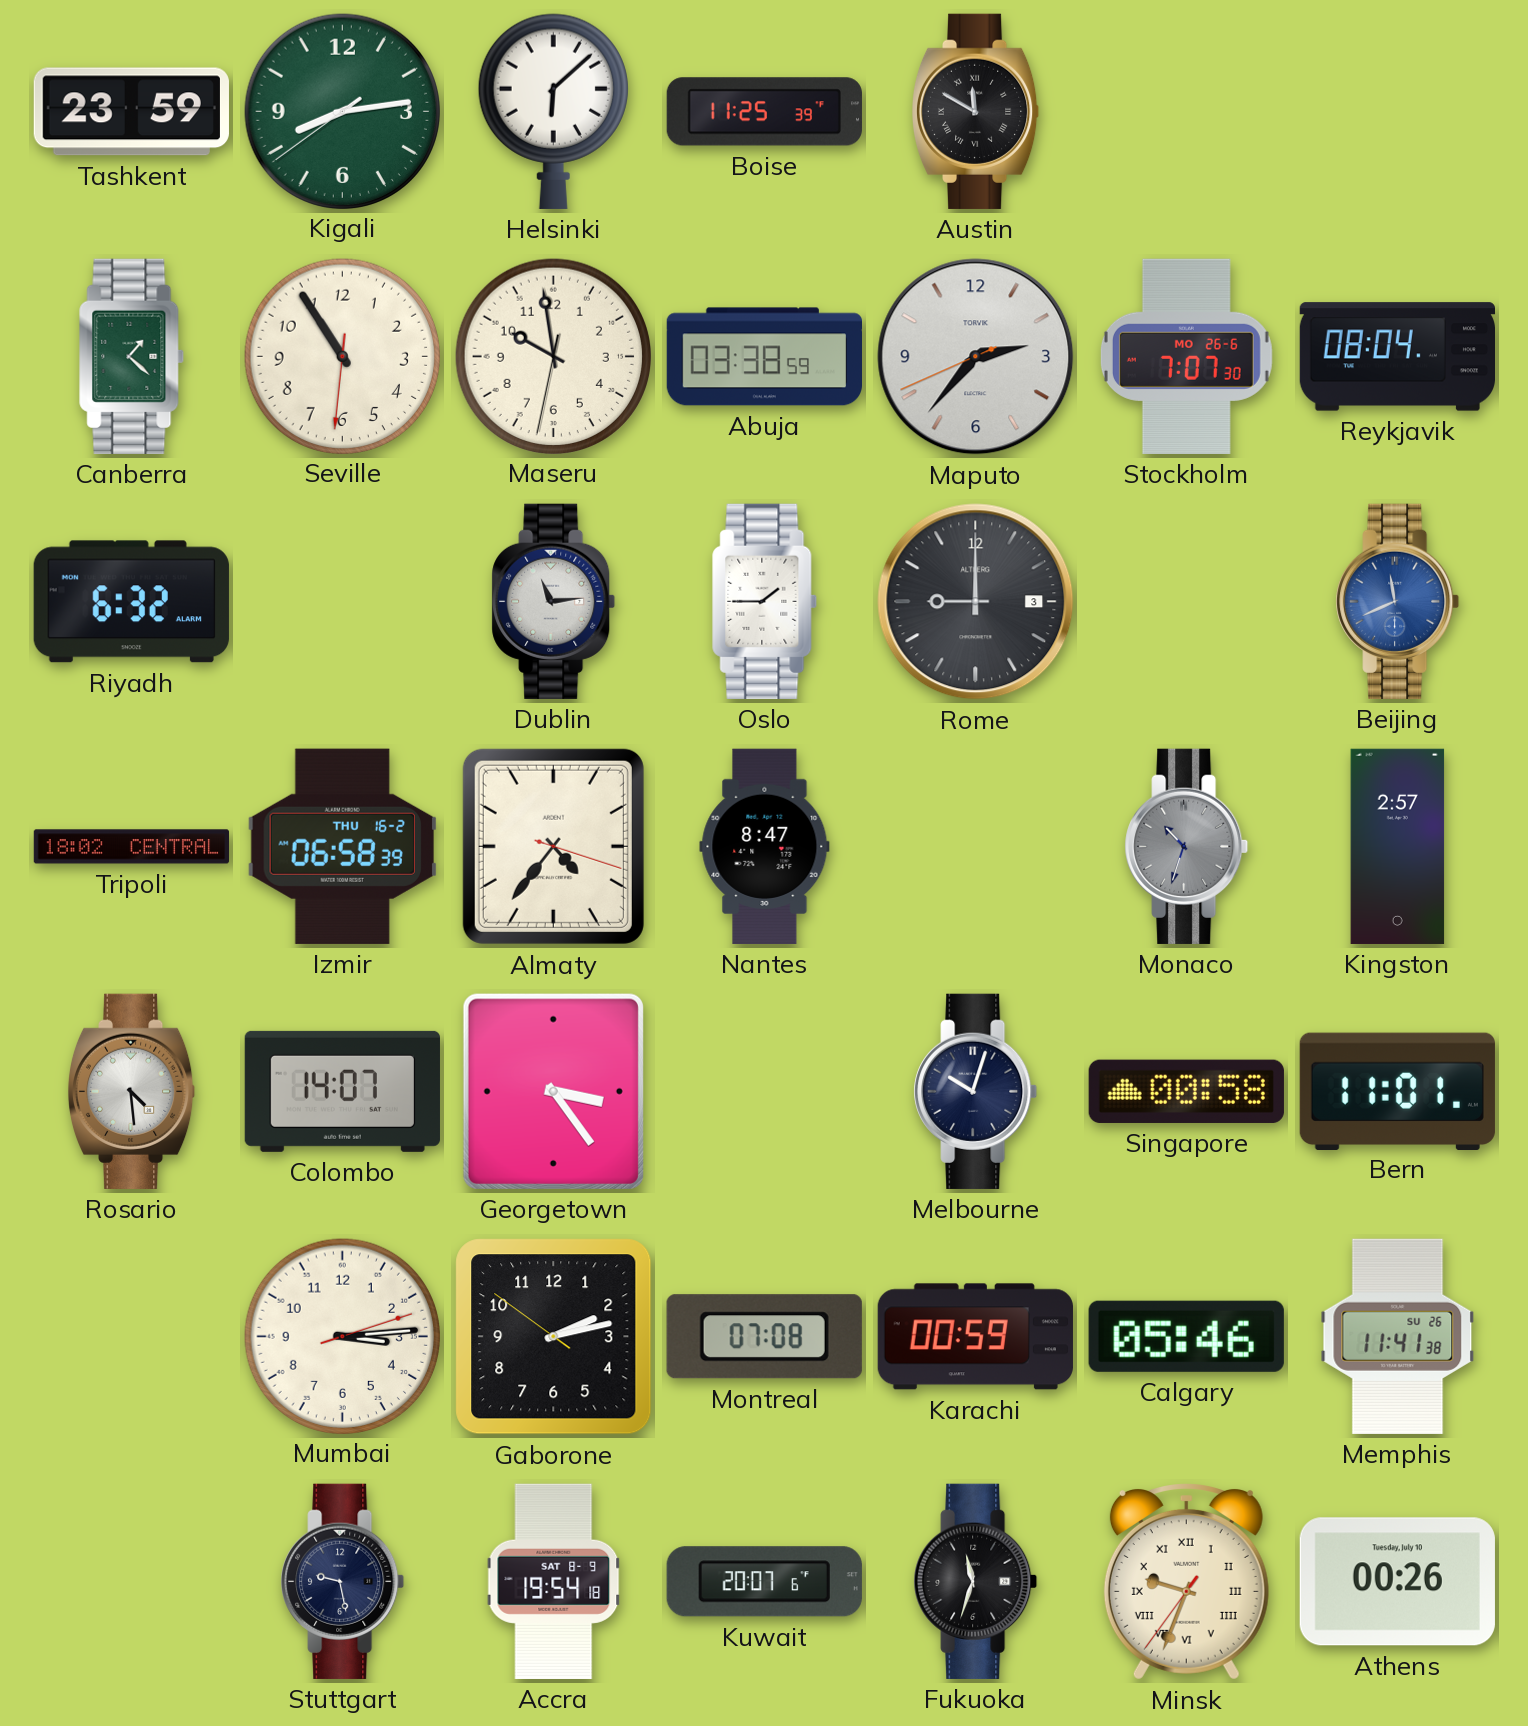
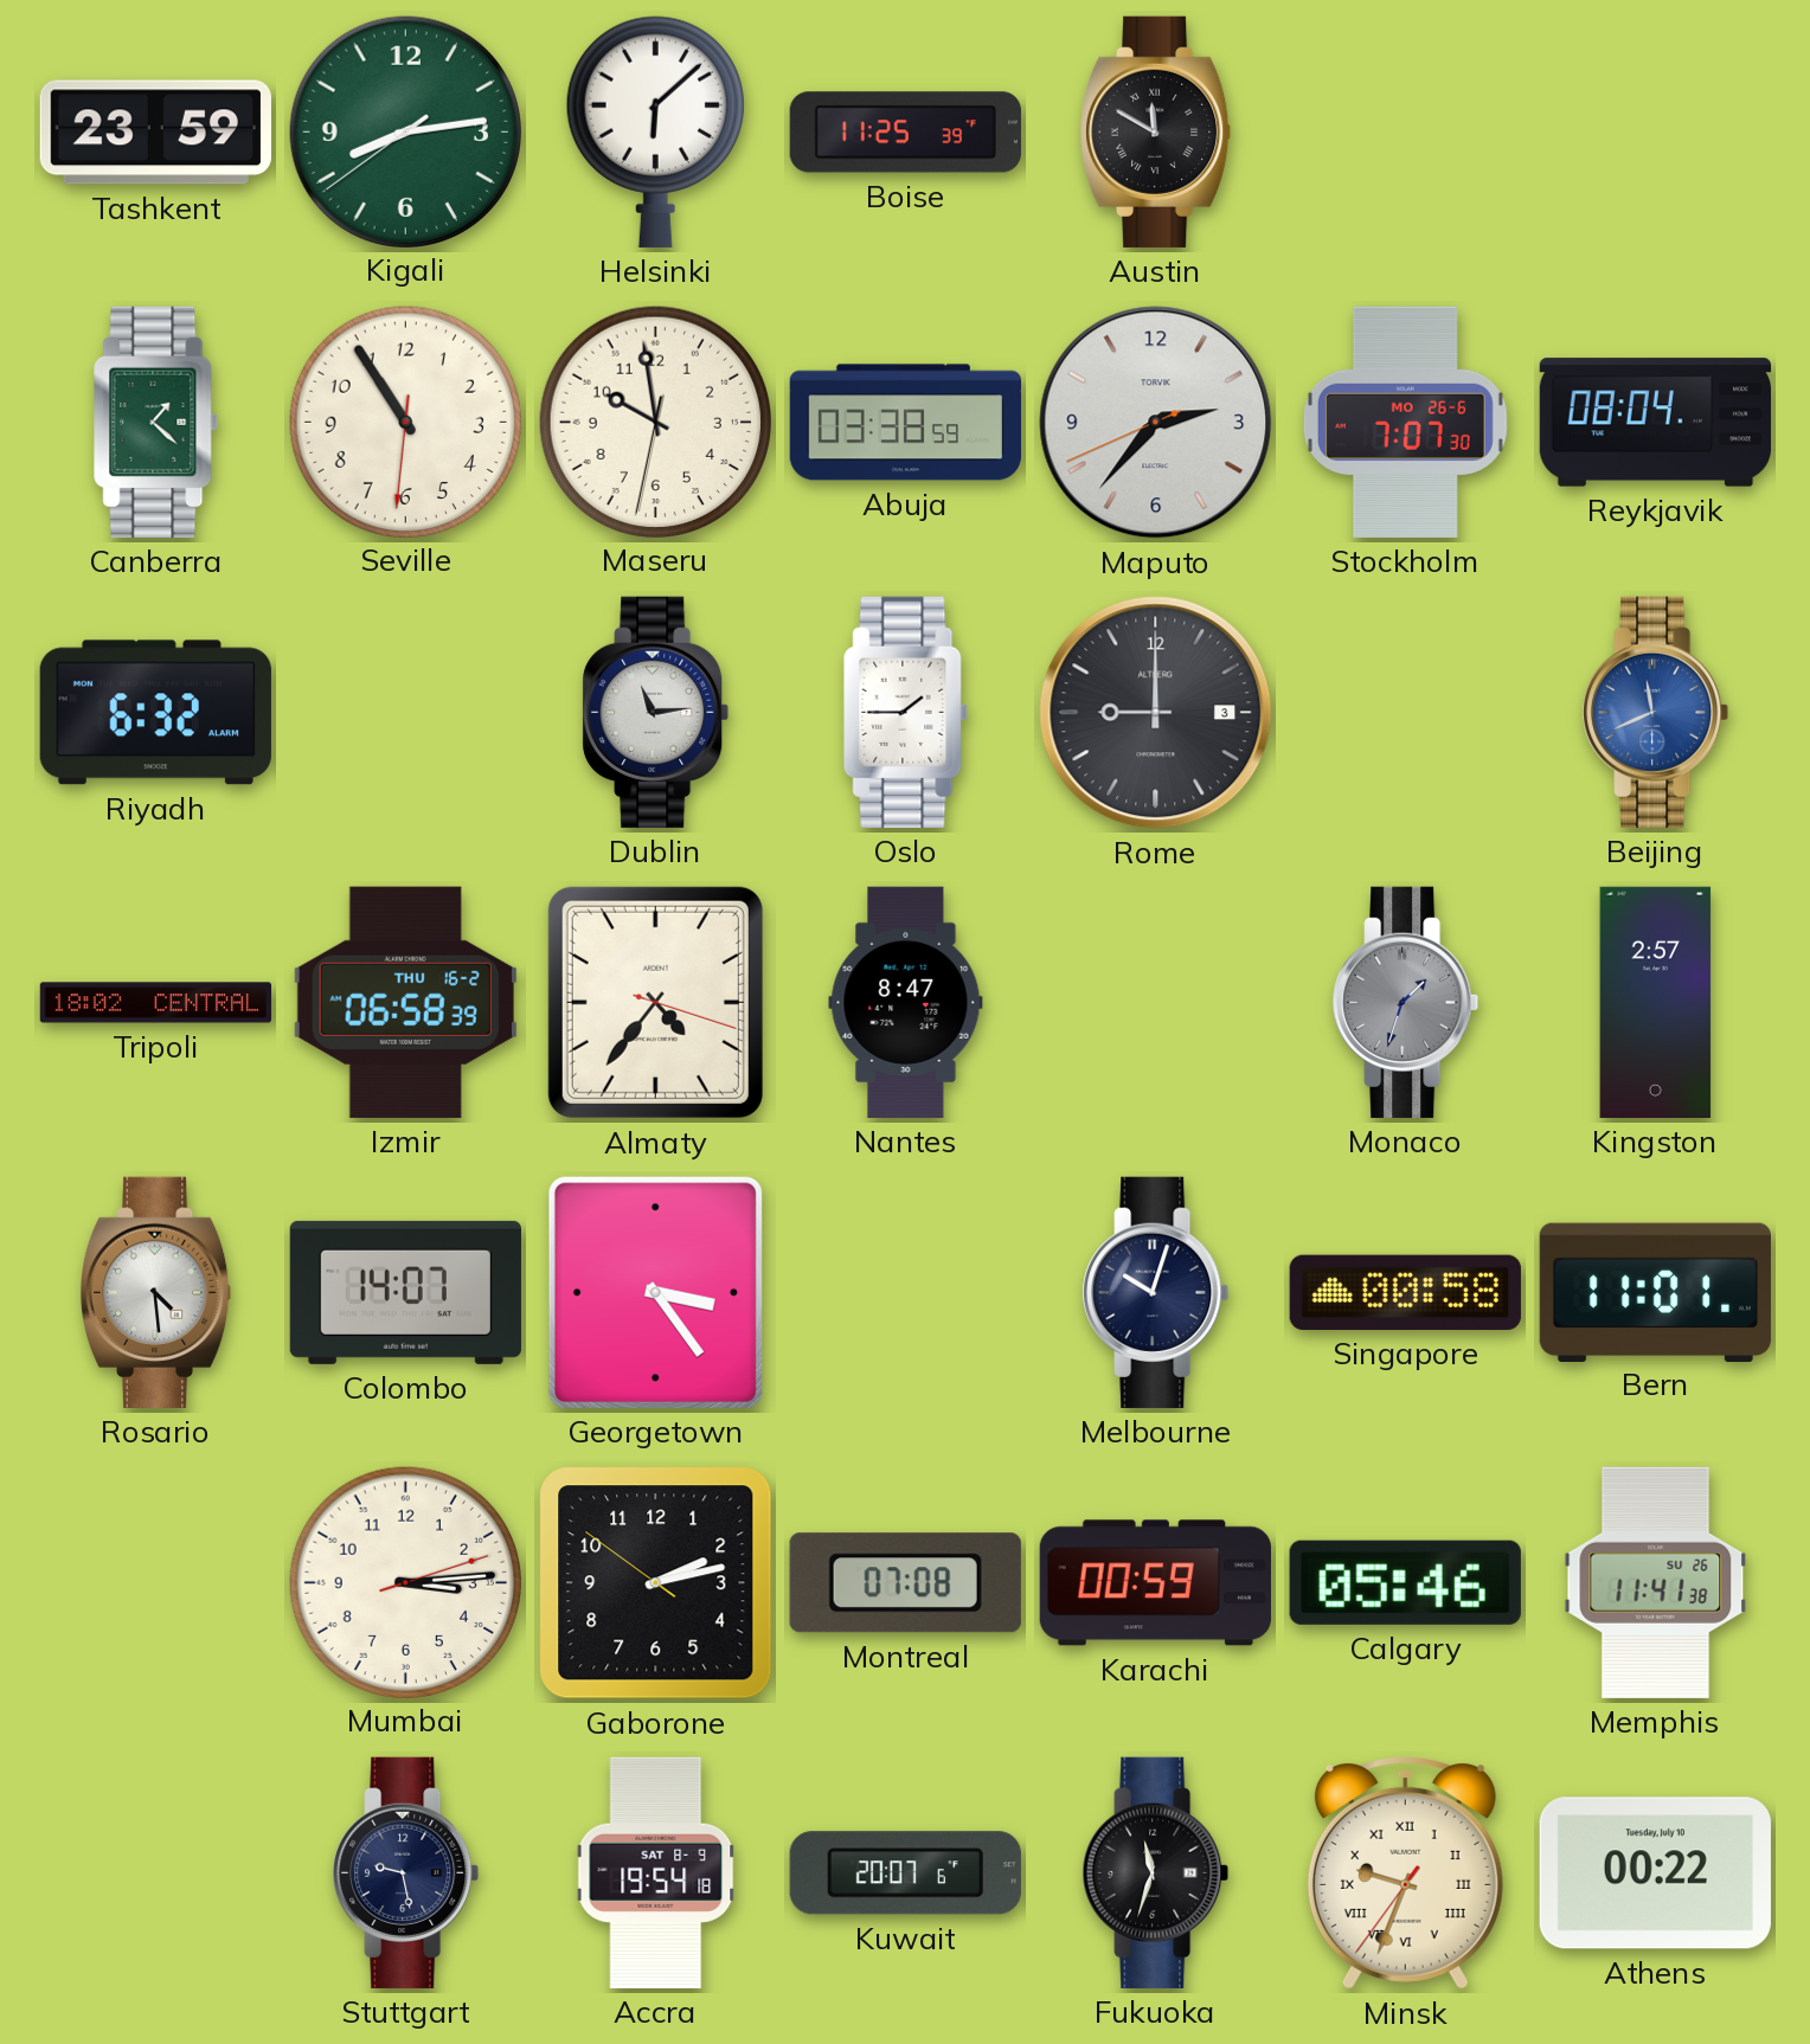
Monaco: 10:33 -> 1:33
Athens: 00:26 -> 00:22
